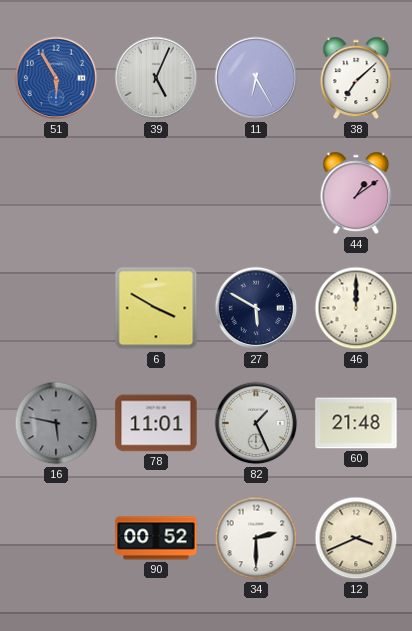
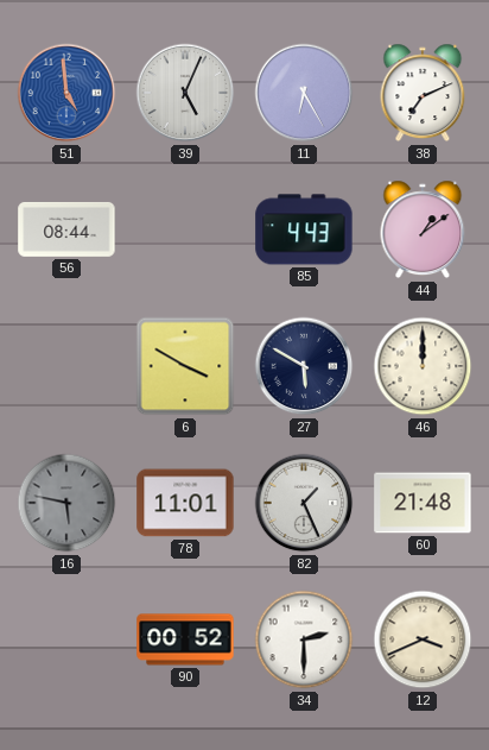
51: 5:55 -> 4:59
38: 7:08 -> 7:11
56: none -> 08:44
85: none -> 4:43
